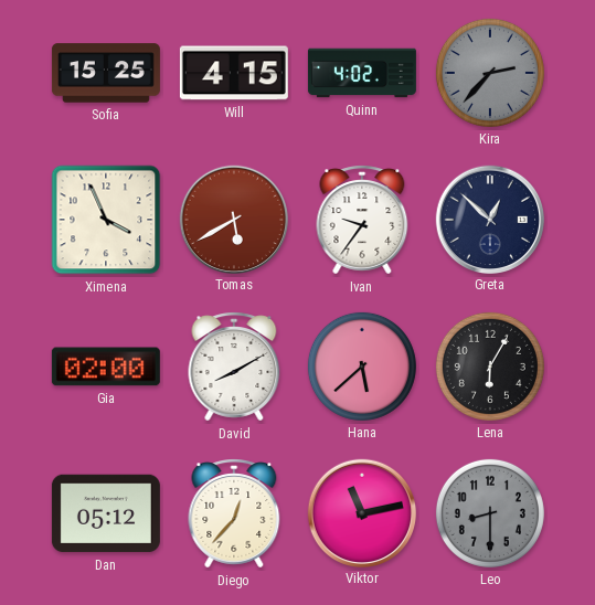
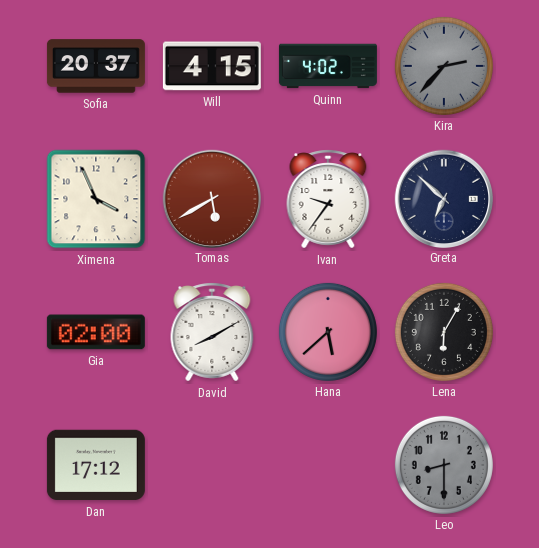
Sofia: 15:25 -> 20:37
Greta: 12:52 -> 6:52
Dan: 05:12 -> 17:12
Diego: 12:37 -> none
Viktor: 11:13 -> none
